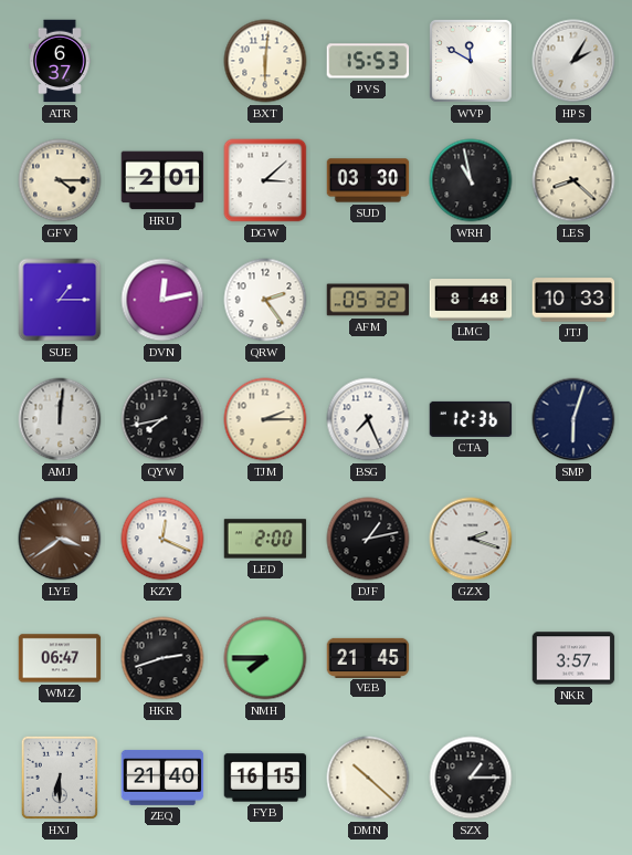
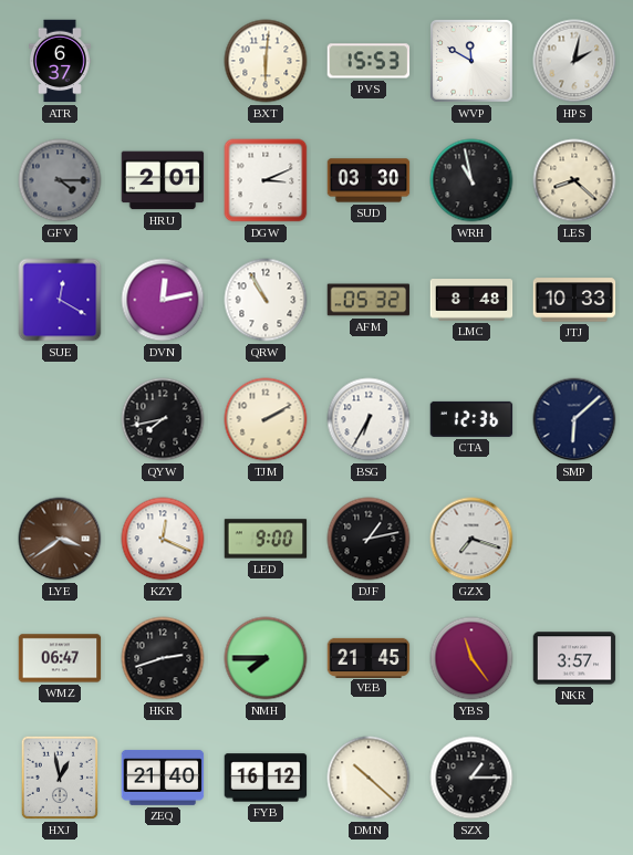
HPS: 2:05 -> 2:02
GFV dial: cream -> grey
DGW: 3:08 -> 3:11
SUE: 1:15 -> 12:20
QRW: 2:24 -> 10:55
AMJ: 12:01 -> none
TJM: 2:15 -> 2:10
BSG: 7:26 -> 6:35
SMP: 6:03 -> 6:08
LED: 2:00 -> 9:00
GZX: 2:18 -> 7:18
YBS: none -> 11:24
HXJ: 6:30 -> 12:58
FYB: 16:15 -> 16:12
